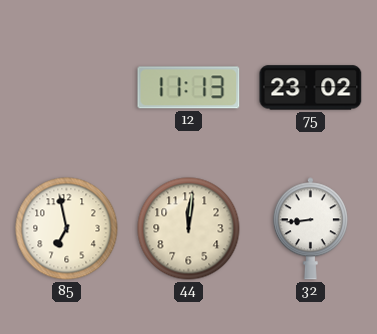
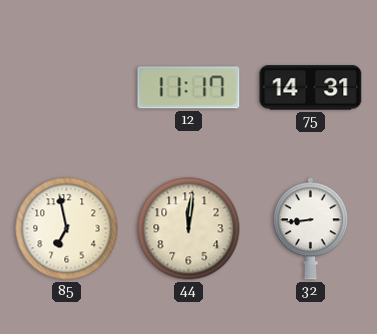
12: 11:13 -> 11:17
75: 23:02 -> 14:31
